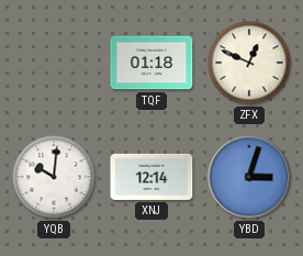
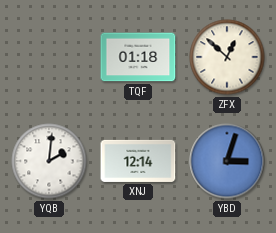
ZFX: 12:49 -> 12:52
YQB: 10:01 -> 2:01
